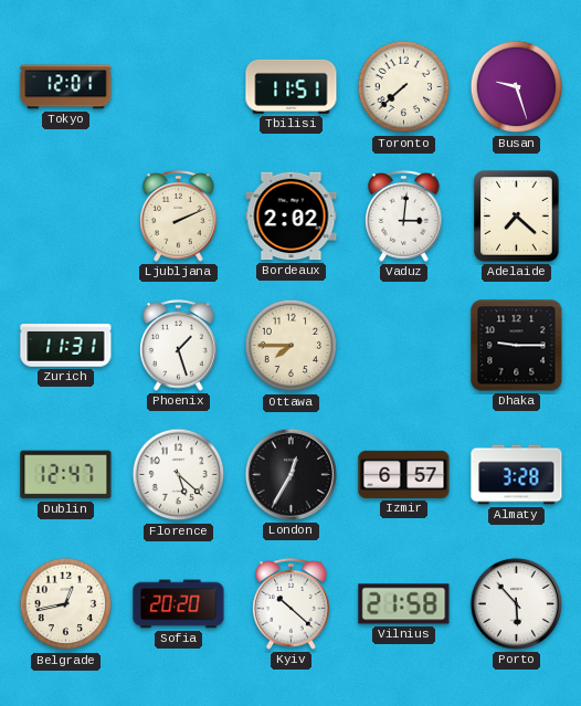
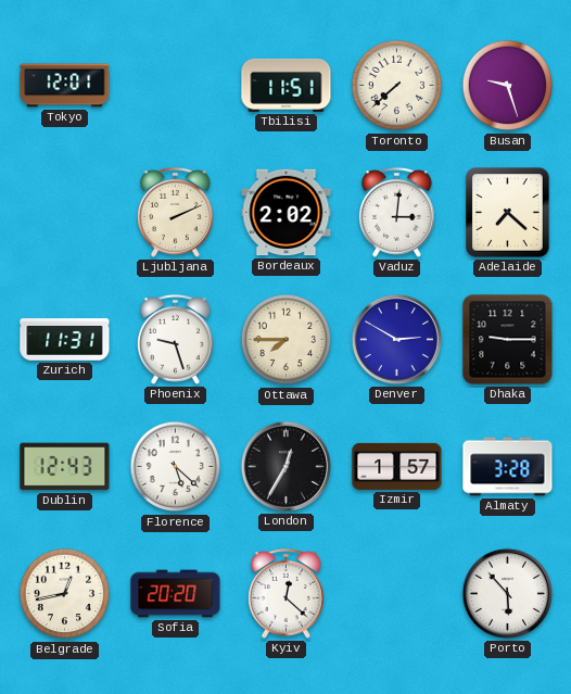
Phoenix: 1:27 -> 9:27
Denver: none -> 2:50
Dublin: 12:47 -> 12:43
Izmir: 6:57 -> 1:57
Kyiv: 10:22 -> 12:22
Vilnius: 21:58 -> none
